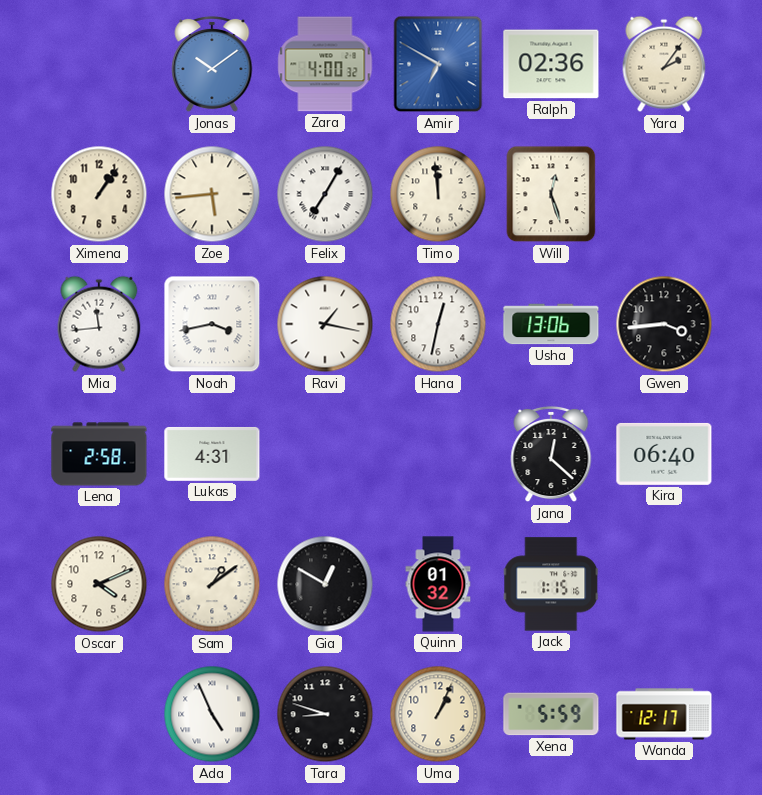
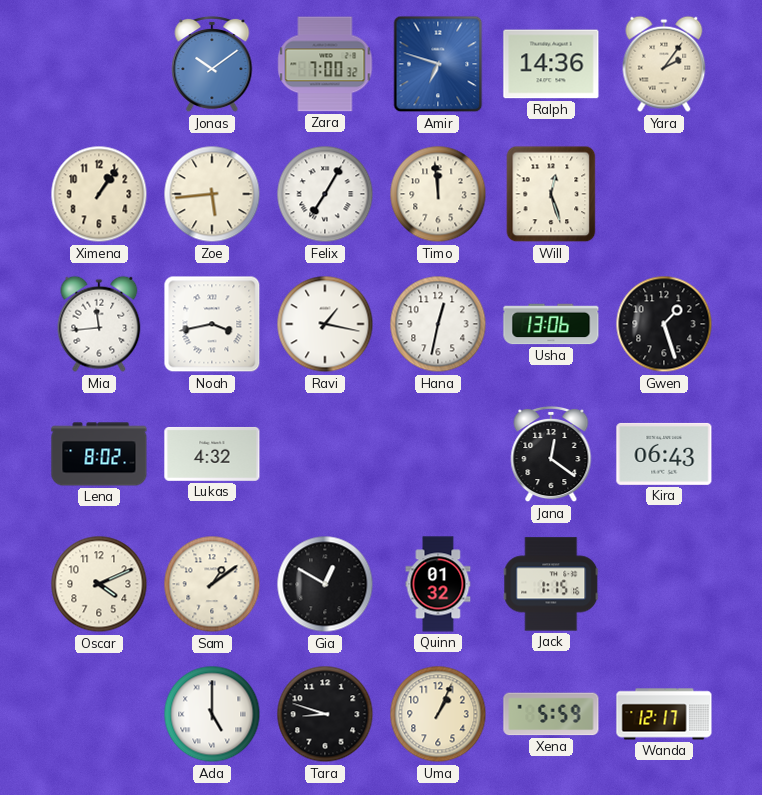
Zara: 4:00 -> 7:00
Amir: 6:50 -> 6:48
Ralph: 02:36 -> 14:36
Gwen: 3:44 -> 1:27
Lena: 2:58 -> 8:02
Lukas: 4:31 -> 4:32
Jana: 12:22 -> 12:21
Kira: 06:40 -> 06:43
Ada: 4:56 -> 5:00
